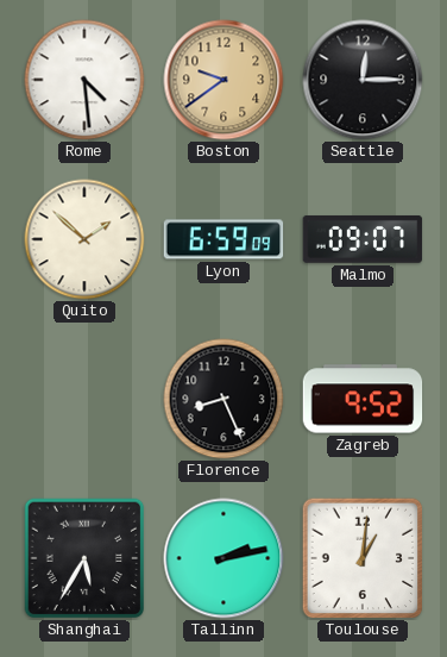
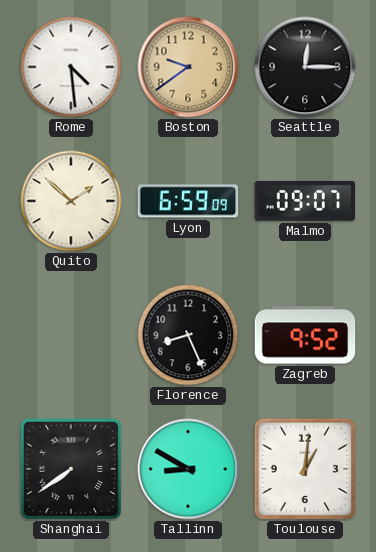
Shanghai: 5:35 -> 7:39
Tallinn: 2:13 -> 8:50
